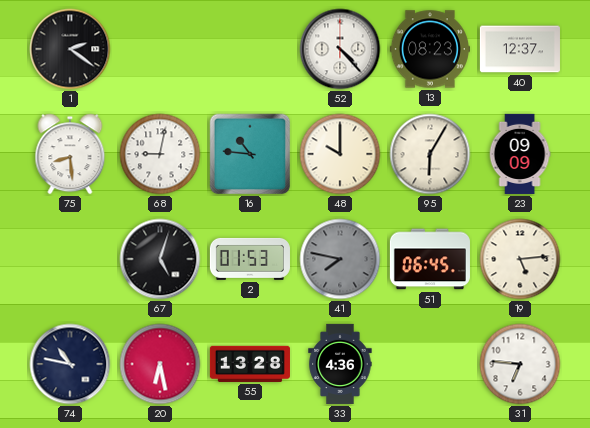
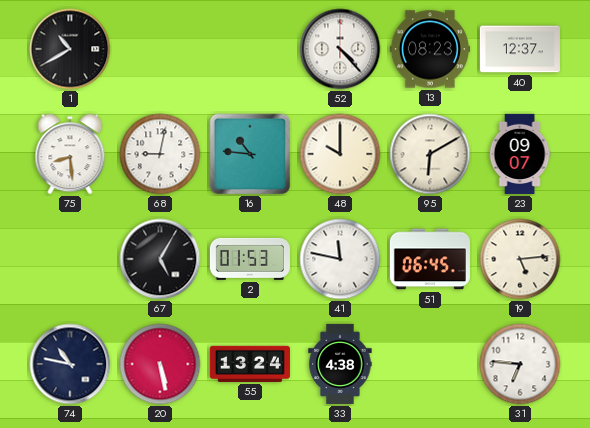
1: 2:21 -> 10:40
95: 6:05 -> 6:10
23: 09:09 -> 09:07
67: 5:03 -> 5:05
41: 7:47 -> 11:47
41 dial: grey -> white
20: 6:28 -> 5:28
55: 13:28 -> 13:24
33: 4:36 -> 4:38
